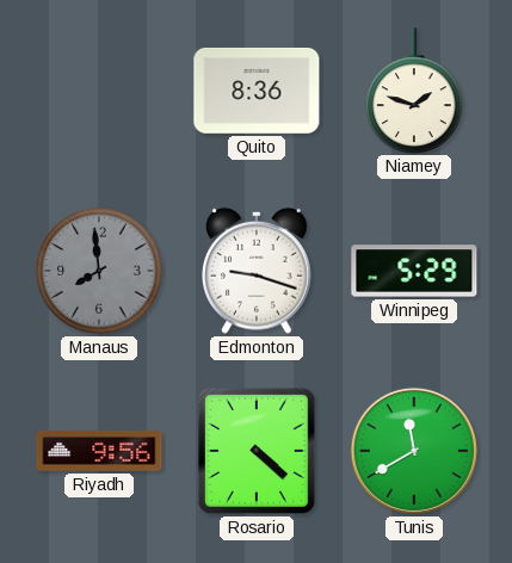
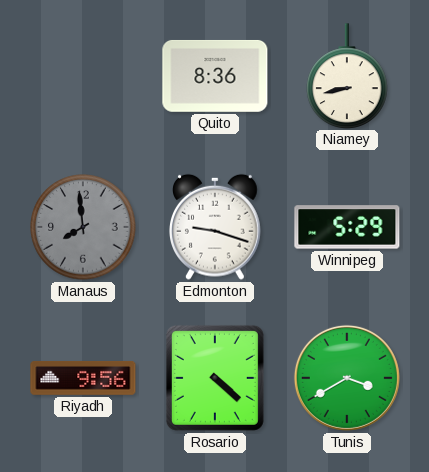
Niamey: 1:48 -> 8:43
Tunis: 11:40 -> 3:40
